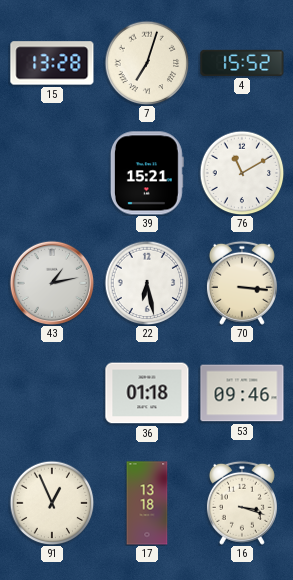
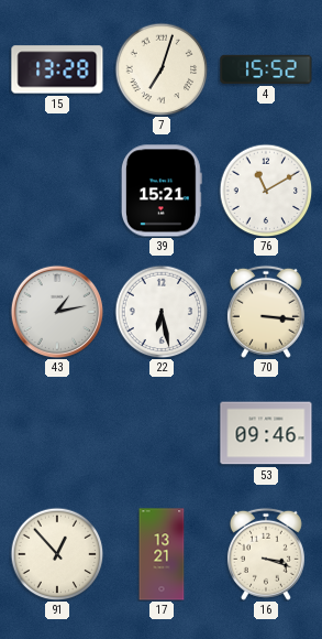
36: 01:18 -> none
91: 12:56 -> 12:53
17: 13:18 -> 13:21
